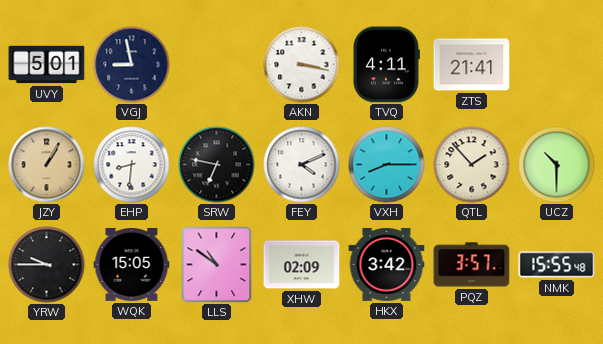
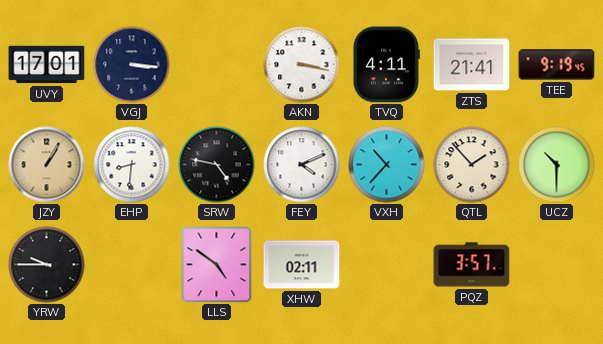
UVY: 5:01 -> 17:01
VGJ: 8:58 -> 3:16
TEE: none -> 9:19
SRW: 6:47 -> 4:47
VXH: 8:15 -> 10:37
WQK: 15:05 -> none
LLS: 10:51 -> 4:51
XHW: 02:09 -> 02:11
HKX: 3:42 -> none
NMK: 15:55 -> none
